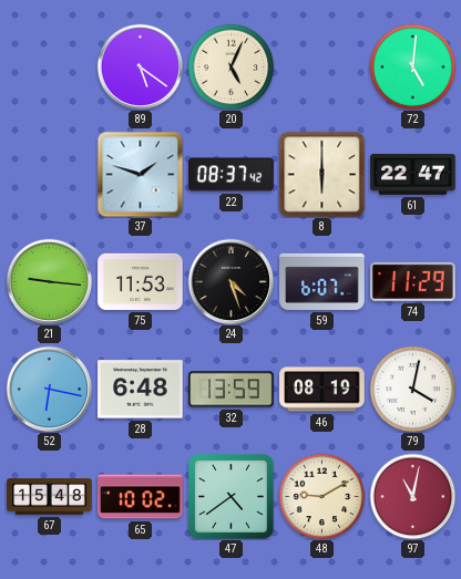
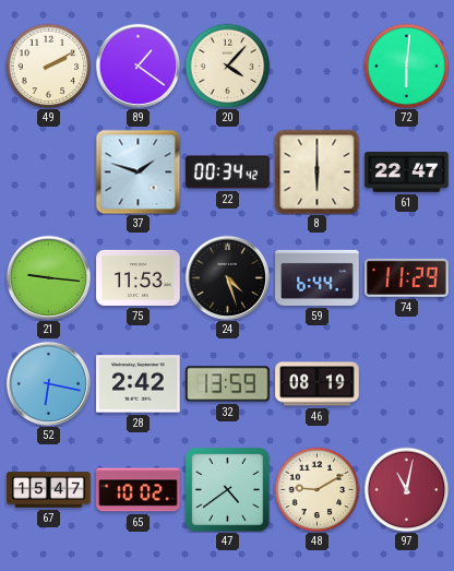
49: none -> 2:10
89: 5:21 -> 1:21
20: 5:04 -> 4:07
72: 5:01 -> 6:01
22: 08:37 -> 00:34
59: 6:07 -> 6:44
28: 6:48 -> 2:42
79: 4:02 -> none
67: 15:48 -> 15:47
